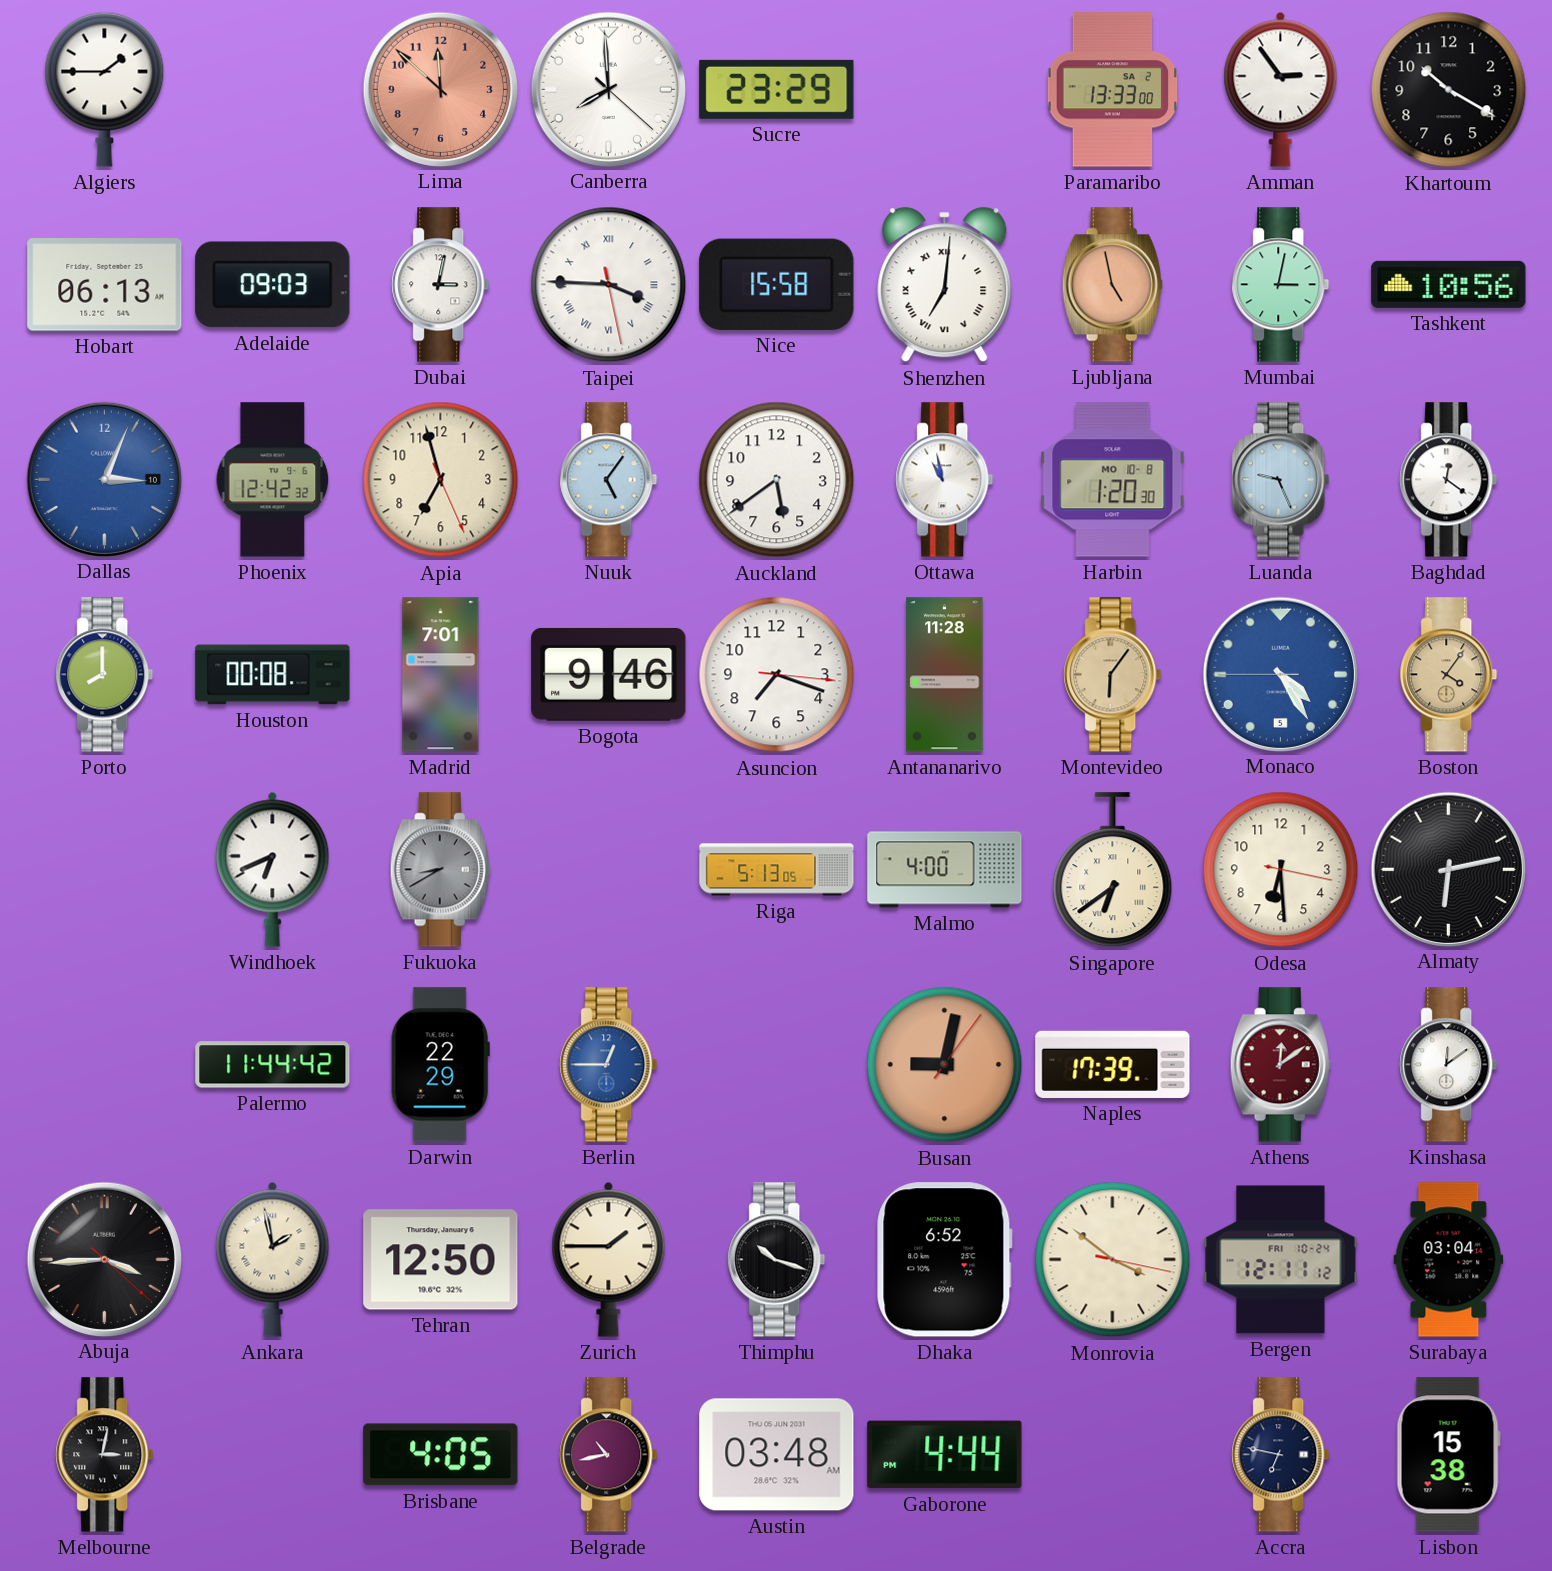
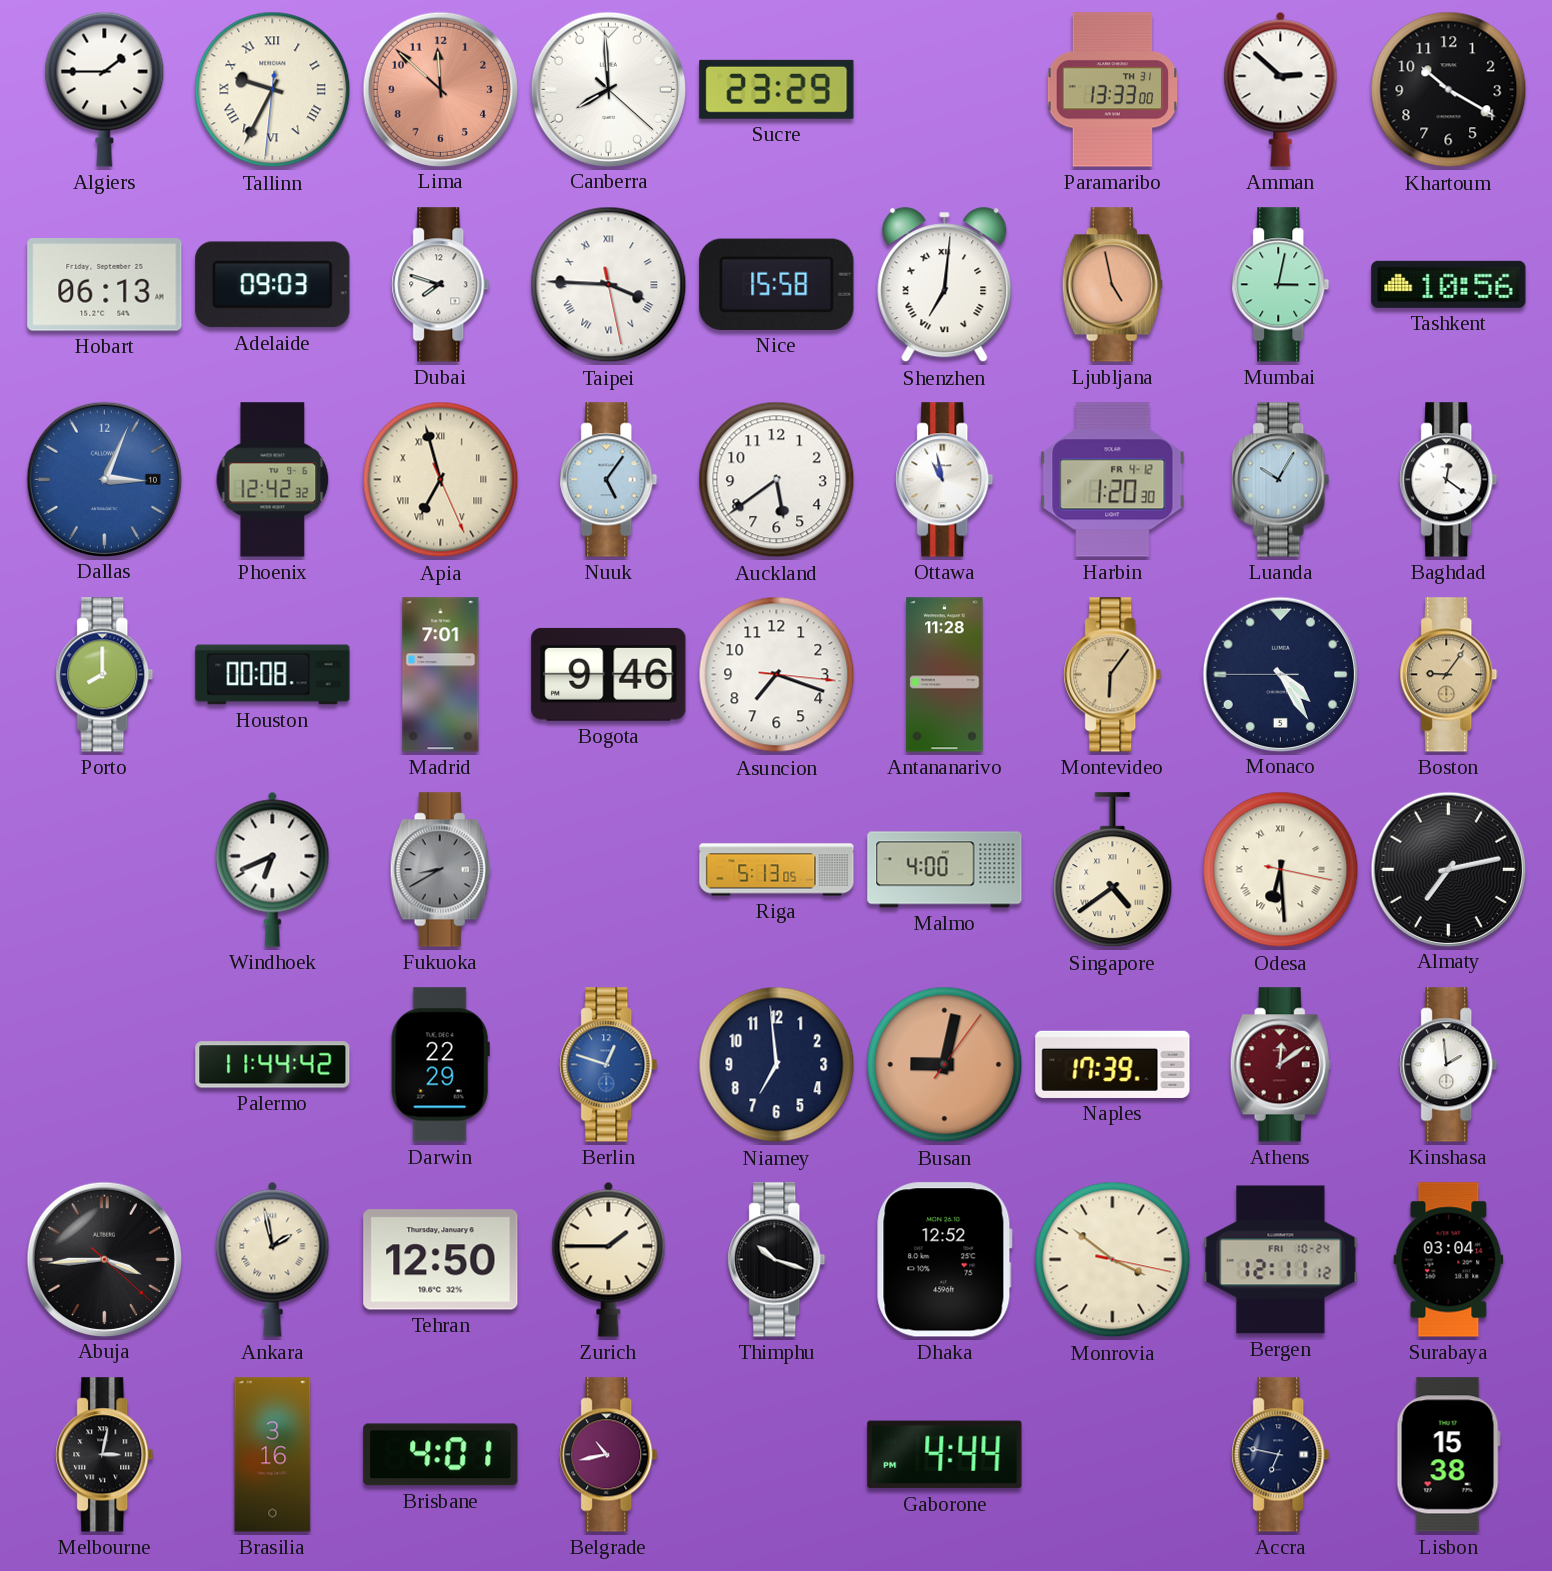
Tallinn: none -> 9:34
Paramaribo date: SA 2 -> TH 31
Amman: 2:54 -> 2:52
Dubai: 3:02 -> 7:48
Apia numerals: Arabic -> Roman
Harbin date: MO 10-8 -> FR 4-12
Luanda: 9:26 -> 10:05
Monaco dial: blue -> navy
Boston: 4:06 -> 9:06
Singapore: 6:39 -> 4:39
Odesa numerals: Arabic -> Roman
Almaty: 6:13 -> 7:13
Berlin: 12:45 -> 12:48
Niamey: none -> 6:59
Kinshasa: 12:09 -> 1:59
Dhaka: 6:52 -> 12:52
Brasilia: none -> 3:16
Brisbane: 4:05 -> 4:01
Austin: 03:48 -> none
